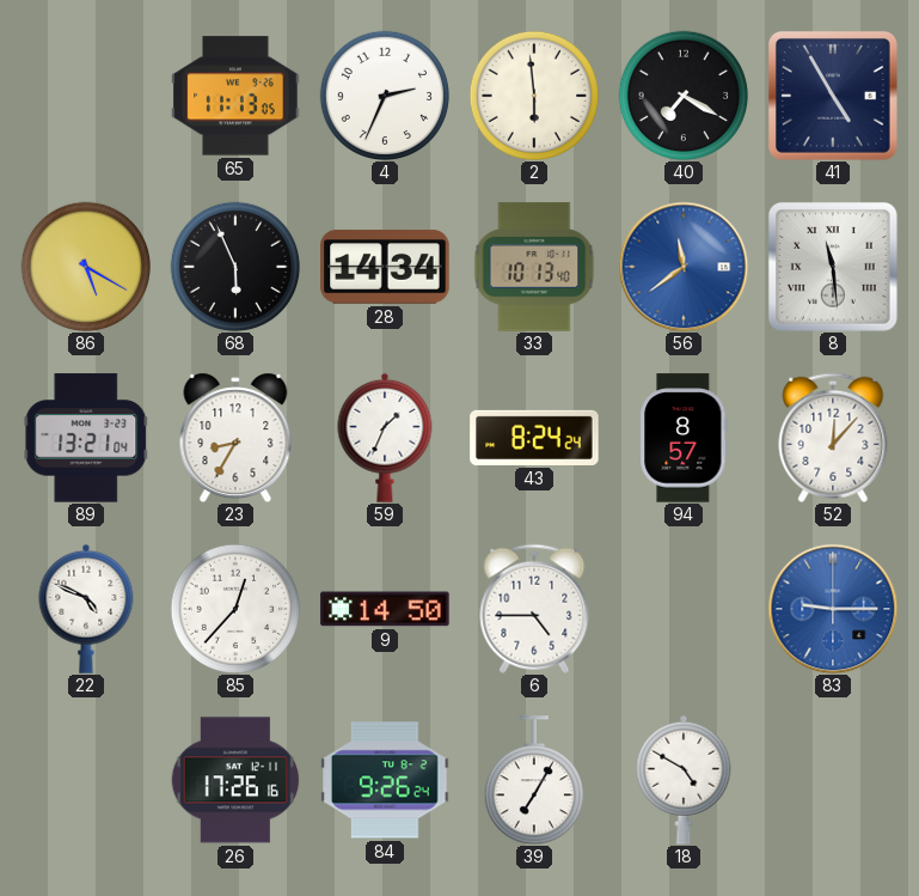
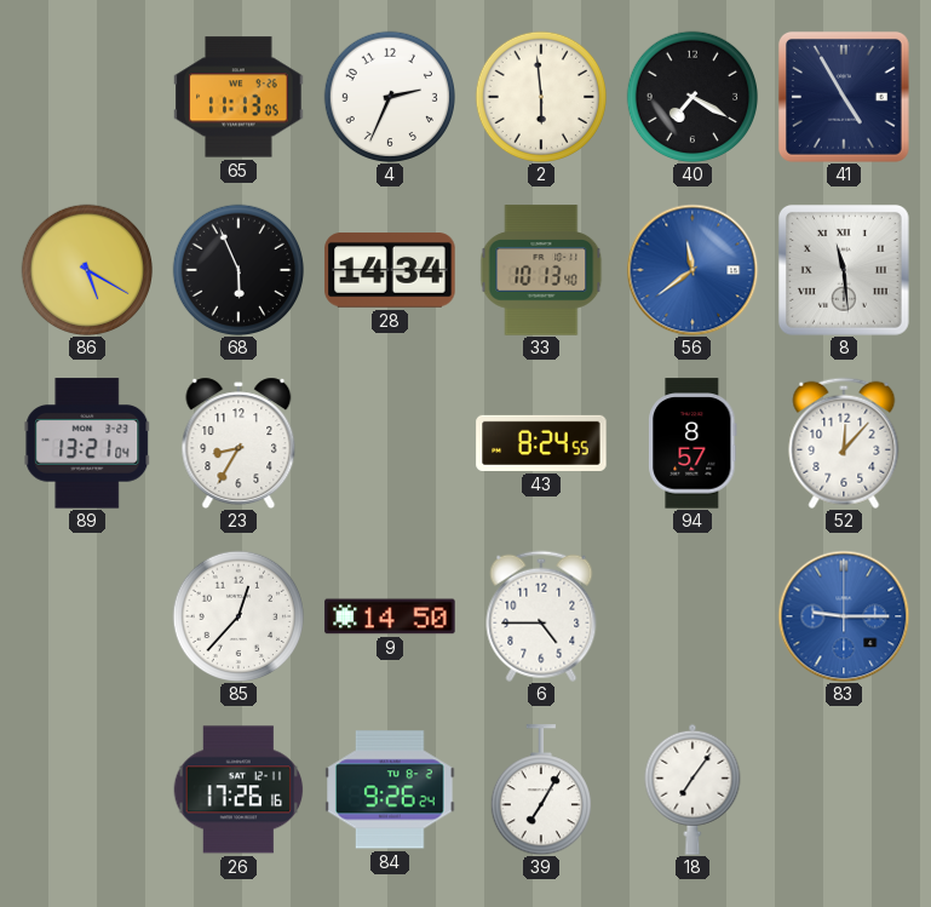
59: 1:34 -> none
43: 8:24:24 -> 8:24:55
22: 4:49 -> none
18: 4:50 -> 7:06
